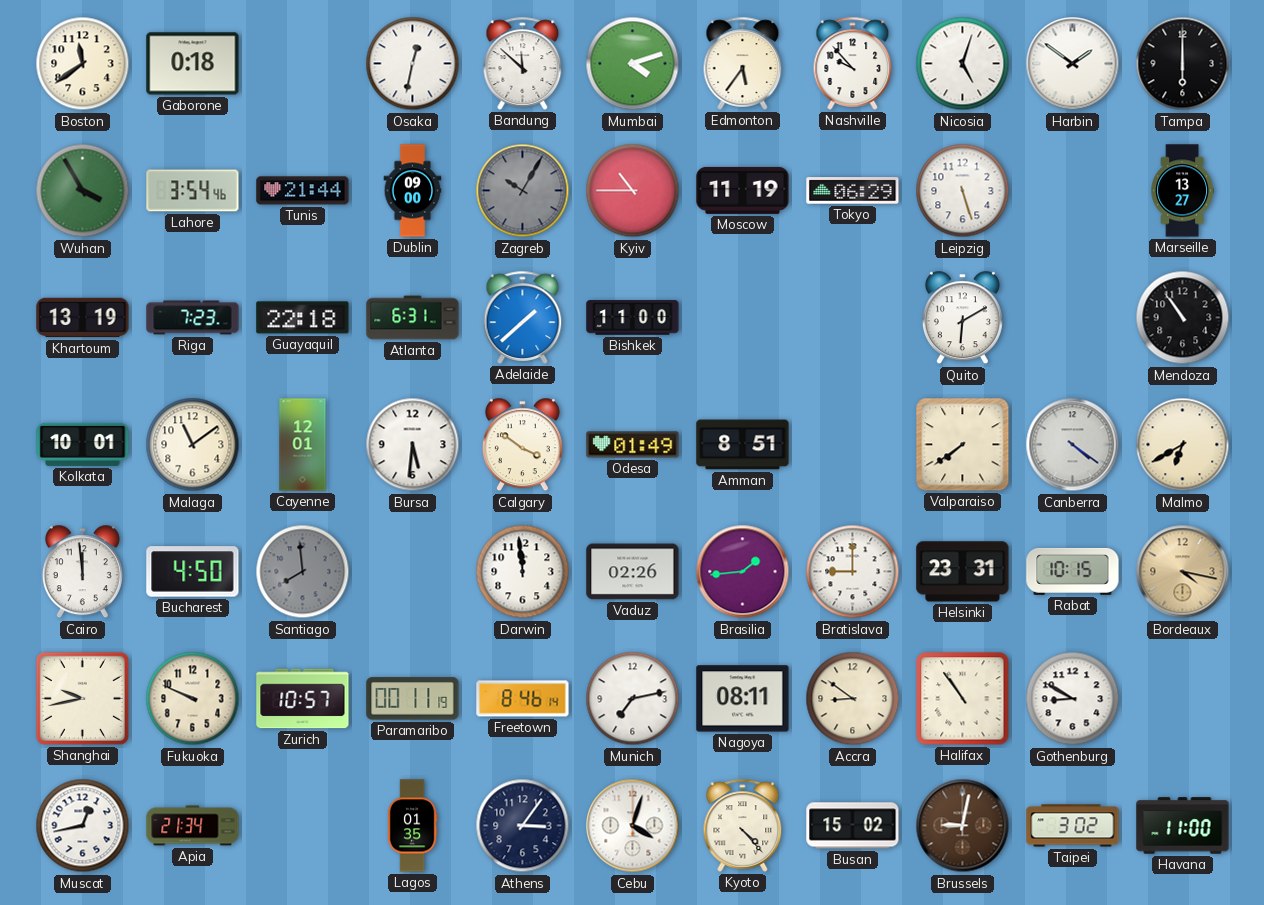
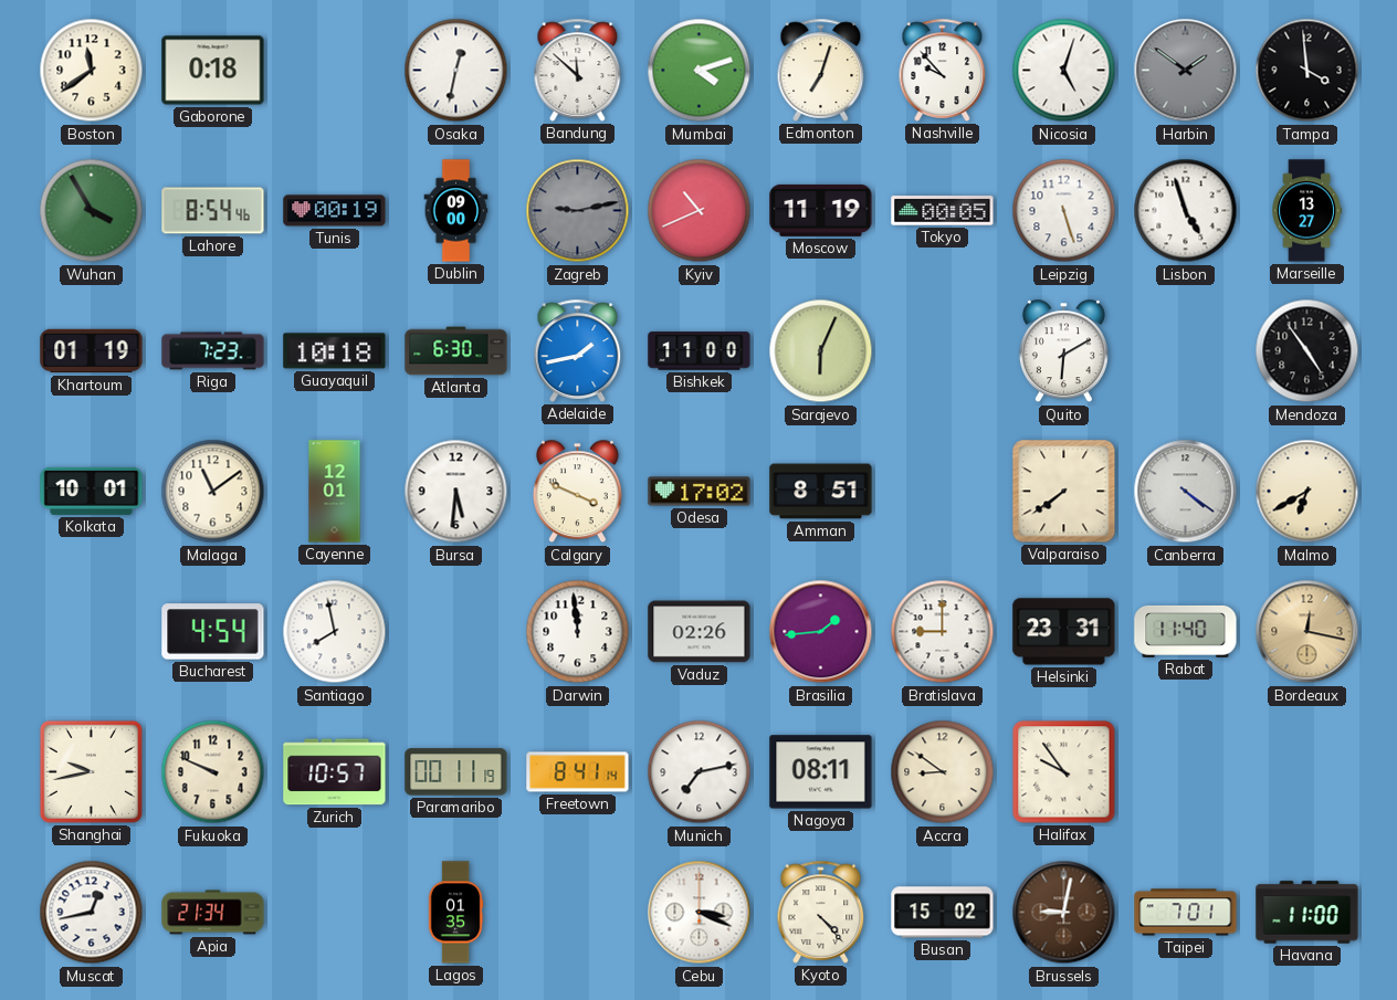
Edmonton: 5:36 -> 7:03
Harbin dial: white -> grey
Tampa: 6:00 -> 3:59
Lahore: 3:54 -> 8:54
Tunis: 21:44 -> 00:19
Zagreb: 10:05 -> 9:13
Kyiv: 10:45 -> 10:41
Tokyo: 06:29 -> 00:05
Lisbon: none -> 4:57
Khartoum: 13:19 -> 01:19
Guayaquil: 22:18 -> 10:18
Atlanta: 6:31 -> 6:30
Adelaide: 1:38 -> 1:43
Sarajevo: none -> 6:04
Mendoza: 10:54 -> 4:54
Calgary: 3:51 -> 3:49
Odesa: 01:49 -> 17:02
Cairo: 11:59 -> none
Bucharest: 4:50 -> 4:54
Santiago: 7:59 -> 7:58
Santiago dial: grey -> white
Rabat: 10:15 -> 11:40
Bordeaux: 4:17 -> 12:17
Freetown: 8:46 -> 8:41
Halifax: 10:54 -> 9:54
Gothenburg: 8:50 -> none
Athens: 3:06 -> none
Cebu: 4:03 -> 3:19
Taipei: 3:02 -> 7:01
